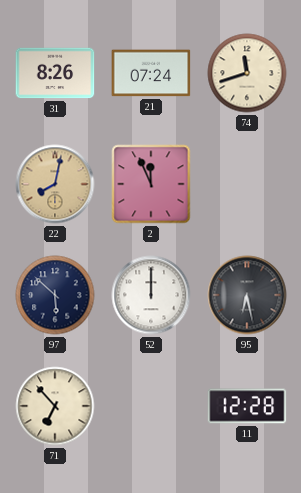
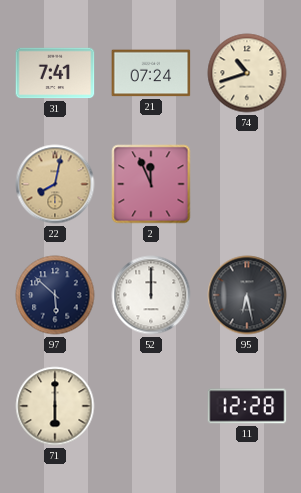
31: 8:26 -> 7:41
74: 11:42 -> 10:42
71: 6:53 -> 6:00
